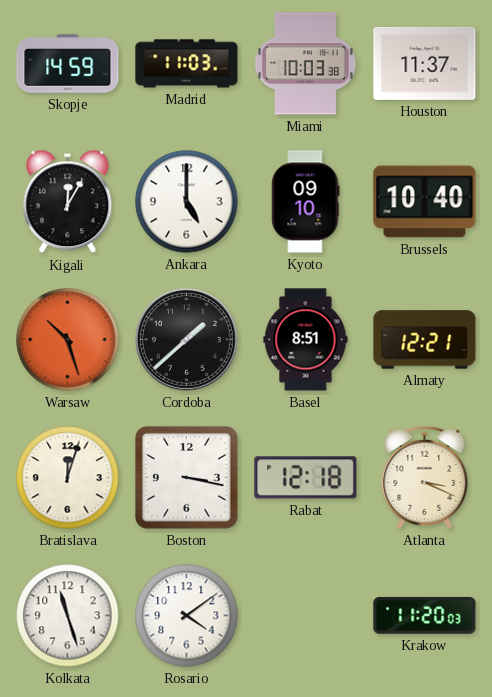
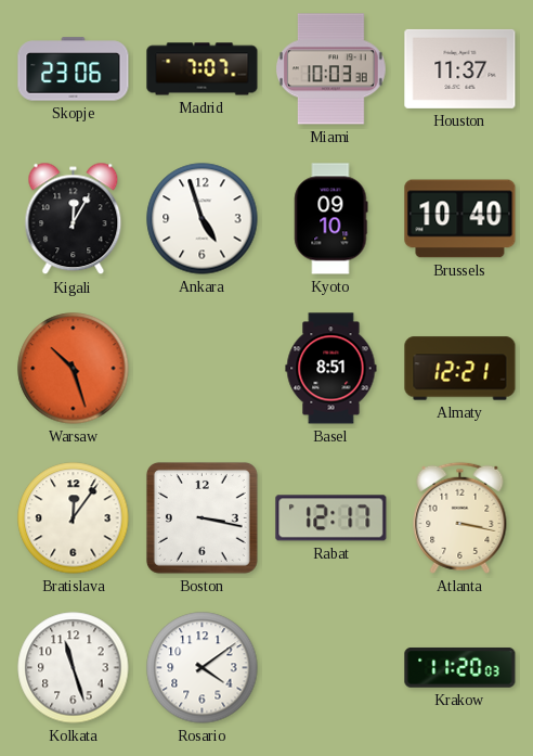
Skopje: 14:59 -> 23:06
Madrid: 11:03 -> 7:07
Ankara: 5:00 -> 4:57
Cordoba: 1:38 -> none
Bratislava: 12:03 -> 12:06
Rabat: 12:18 -> 12:17
Atlanta: 3:19 -> 3:17
